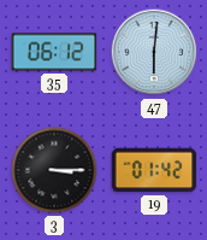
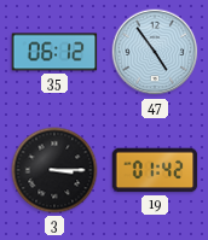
47: 6:01 -> 4:54
